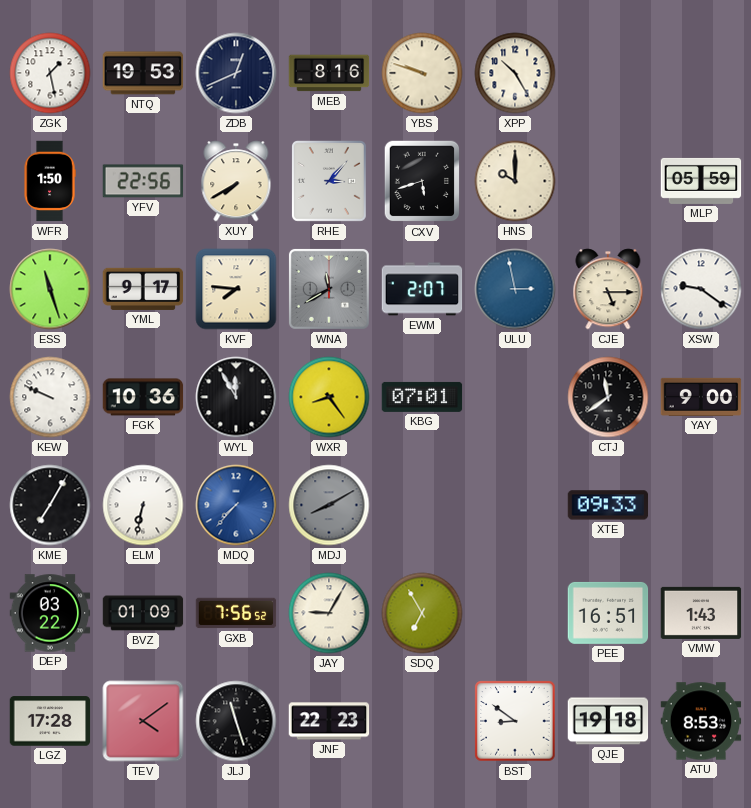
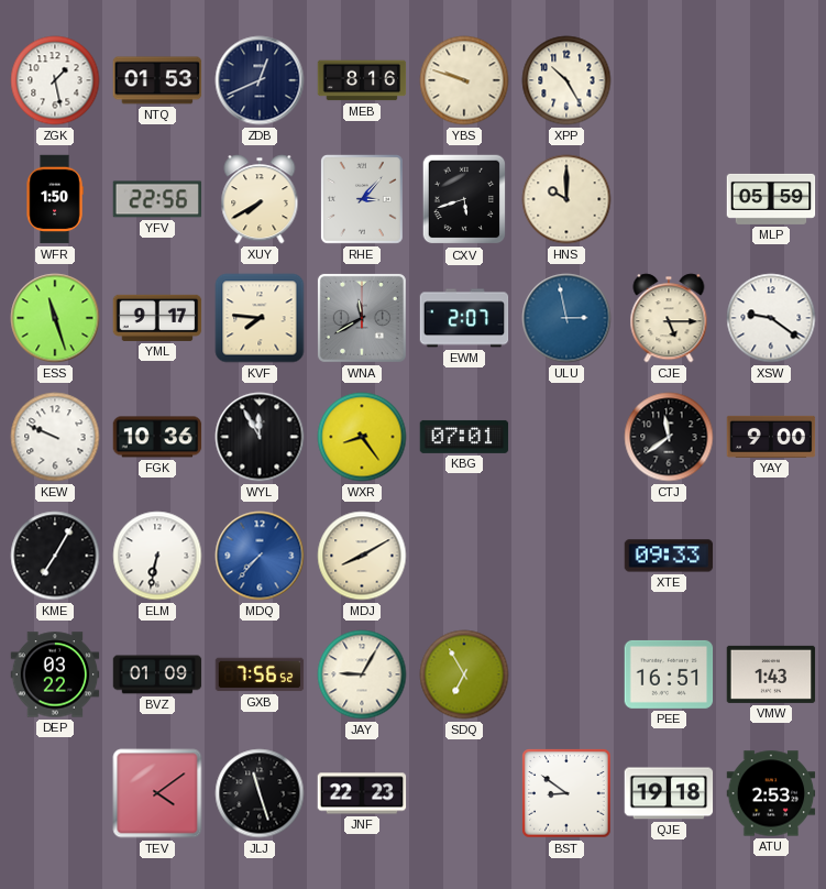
NTQ: 19:53 -> 01:53
MDJ dial: grey -> cream
LGZ: 17:28 -> none
ATU: 8:53 -> 2:53
